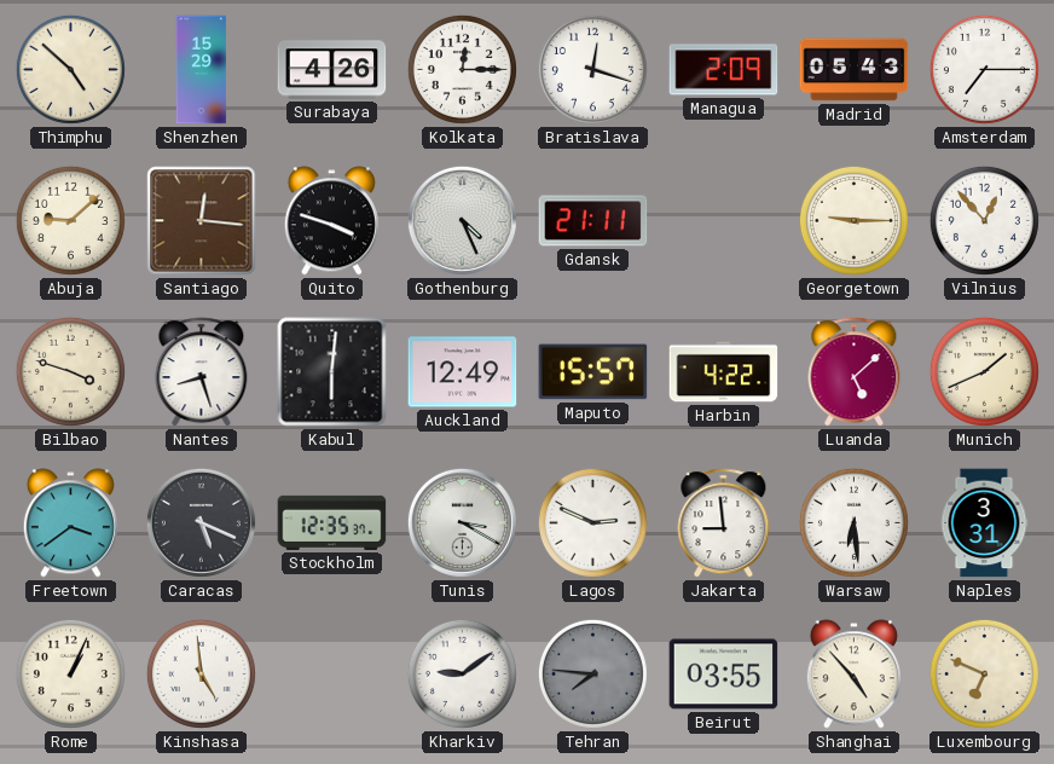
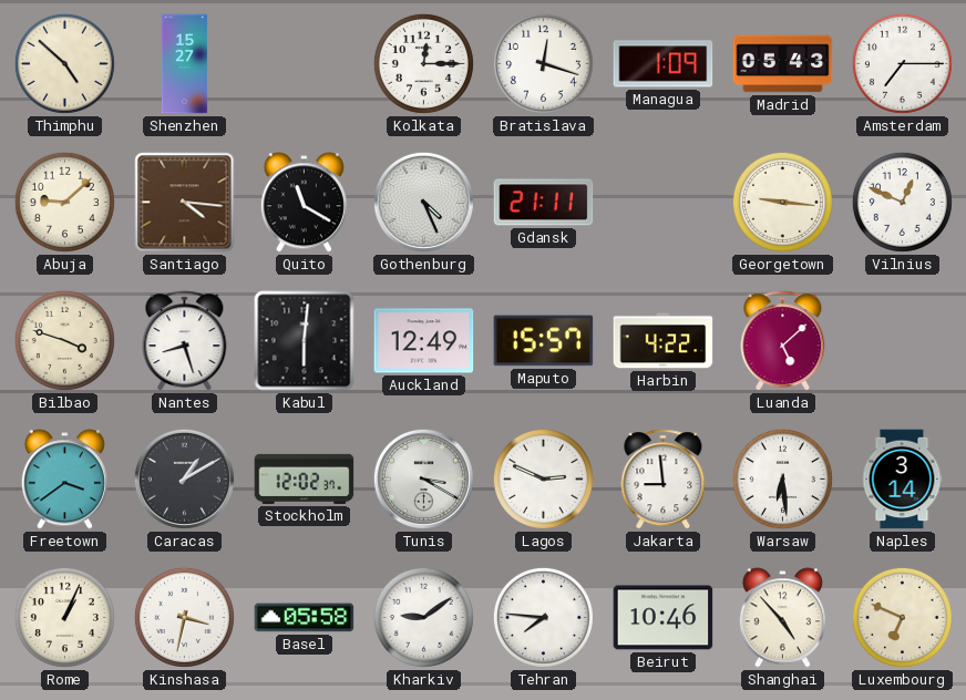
Shenzhen: 15:29 -> 15:27
Surabaya: 4:26 -> none
Managua: 2:09 -> 1:09
Santiago: 12:16 -> 4:16
Quito: 3:48 -> 11:20
Georgetown: 9:15 -> 9:16
Vilnius: 12:53 -> 12:49
Munich: 1:41 -> none
Caracas: 5:19 -> 1:10
Stockholm: 12:35 -> 12:02
Naples: 3:31 -> 3:14
Kinshasa: 4:59 -> 3:32
Basel: none -> 05:58
Tehran dial: grey -> white
Beirut: 03:55 -> 10:46
